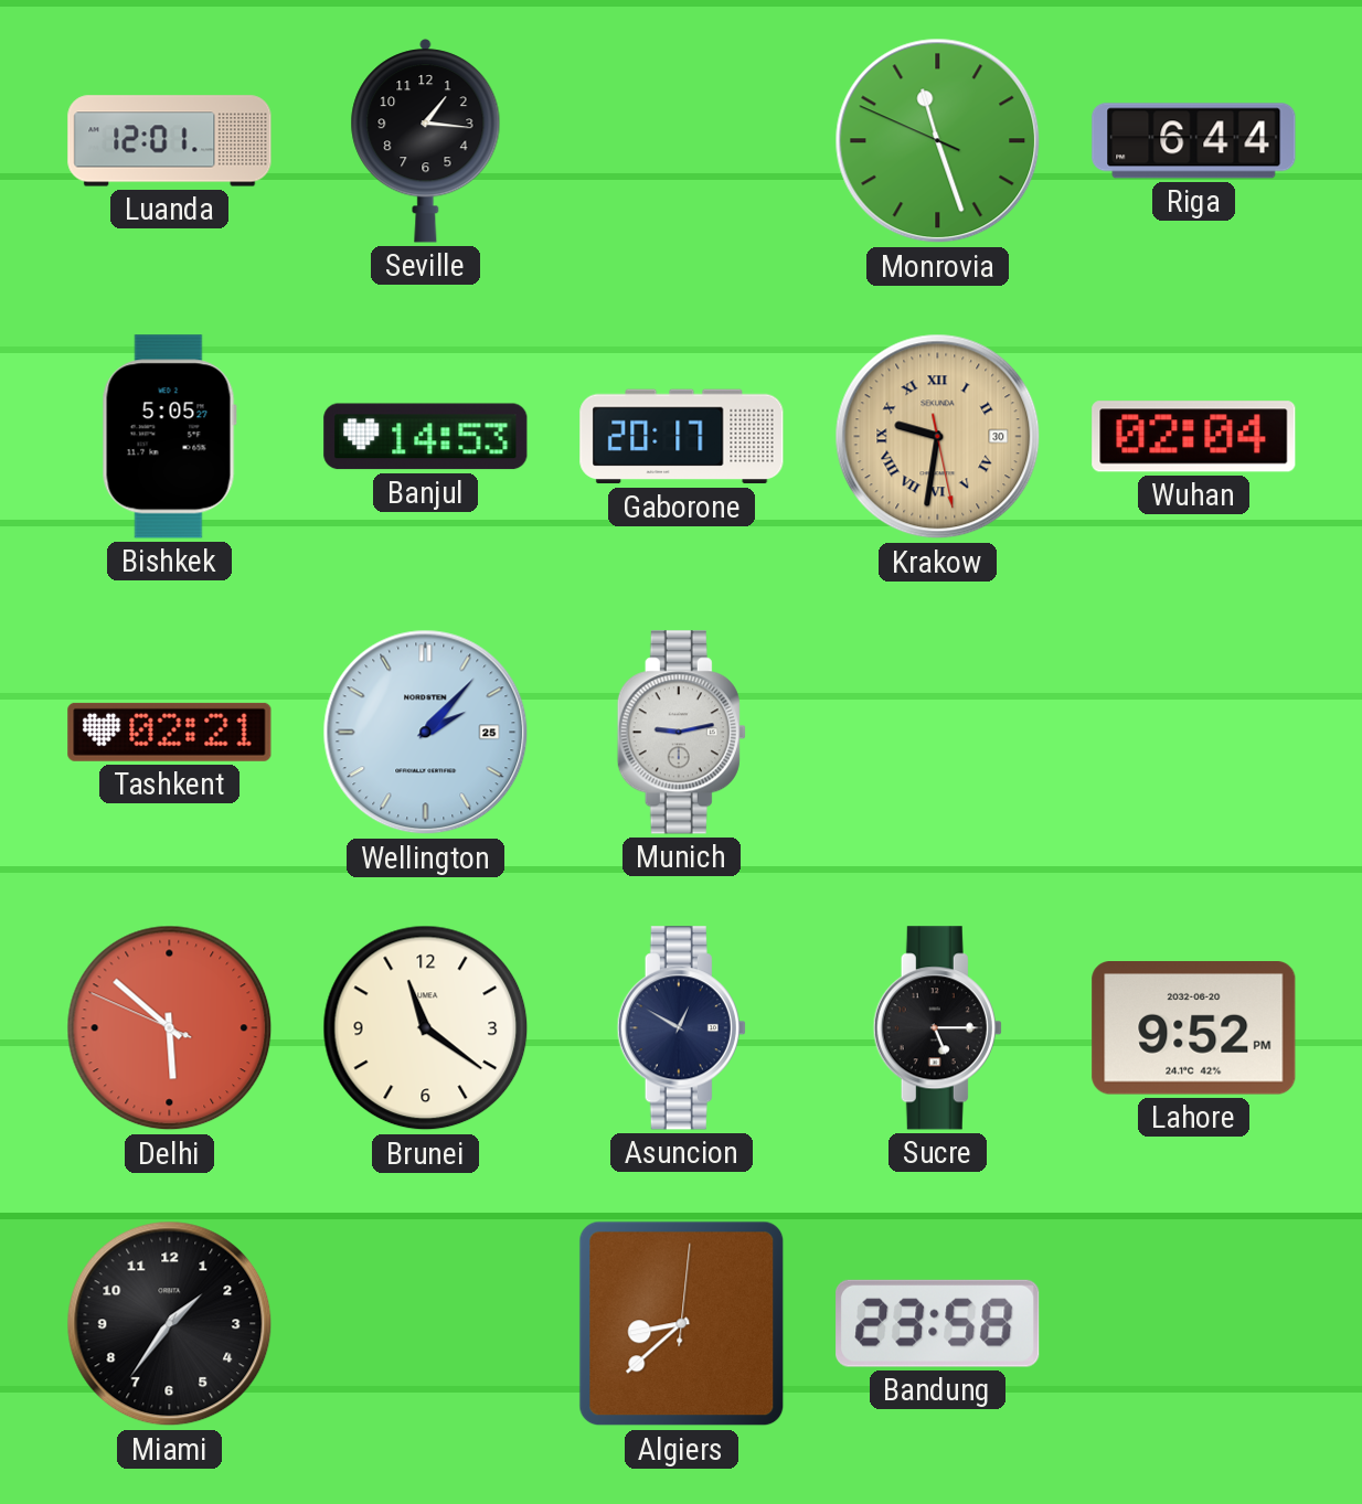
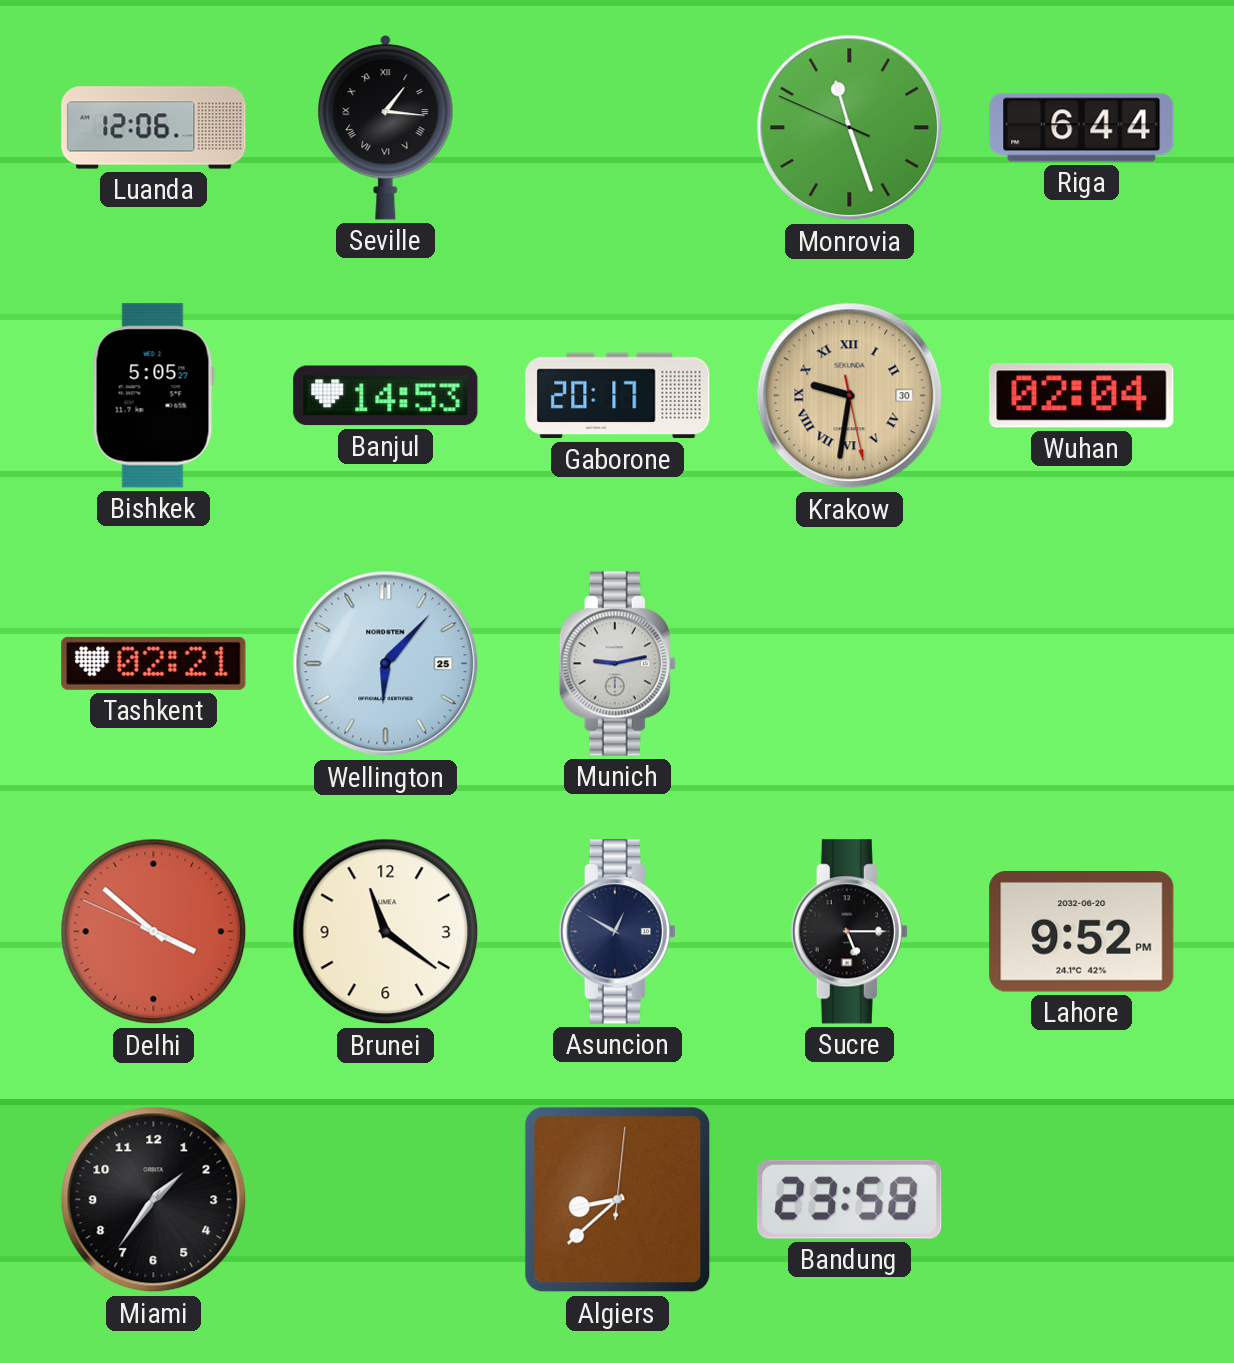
Luanda: 12:01 -> 12:06
Seville numerals: Arabic -> Roman
Wellington: 2:07 -> 6:07
Delhi: 5:51 -> 3:51
